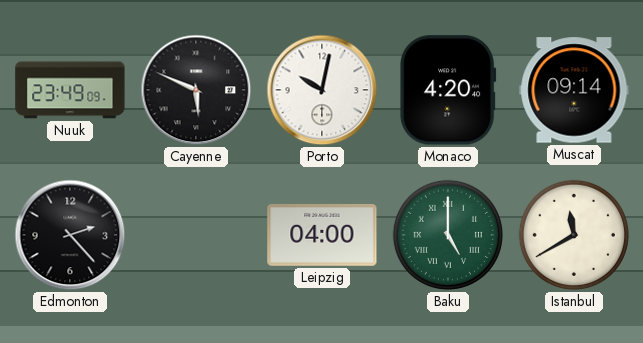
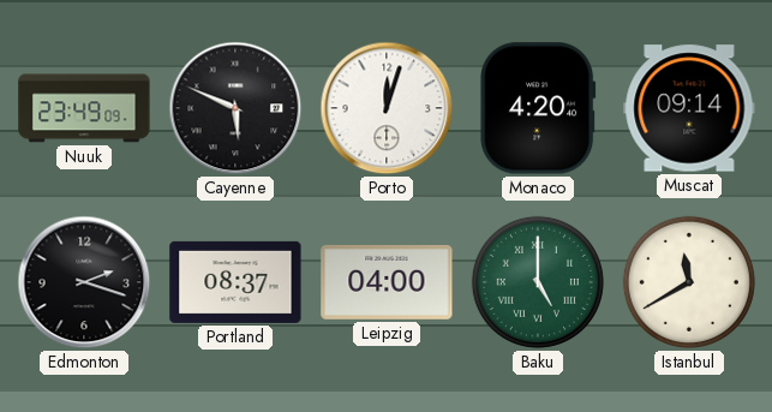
Porto: 10:02 -> 12:03
Edmonton: 2:23 -> 2:18
Portland: none -> 08:37
